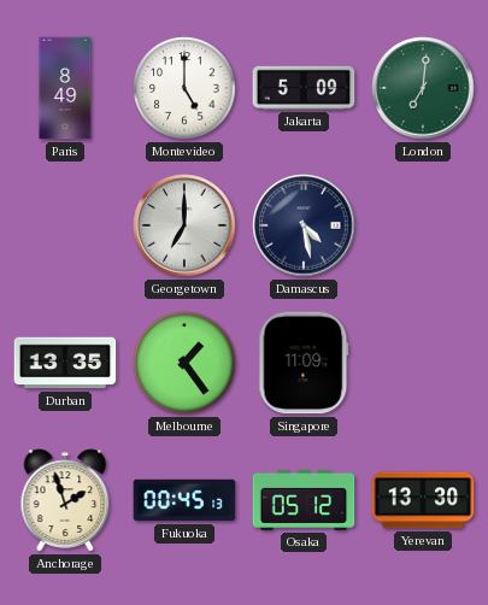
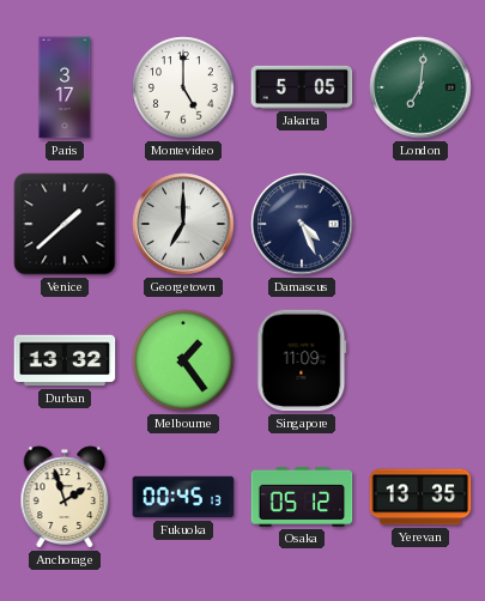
Paris: 8:49 -> 3:17
Jakarta: 5:09 -> 5:05
Venice: none -> 1:38
Damascus: 4:28 -> 4:26
Durban: 13:35 -> 13:32
Yerevan: 13:30 -> 13:35
